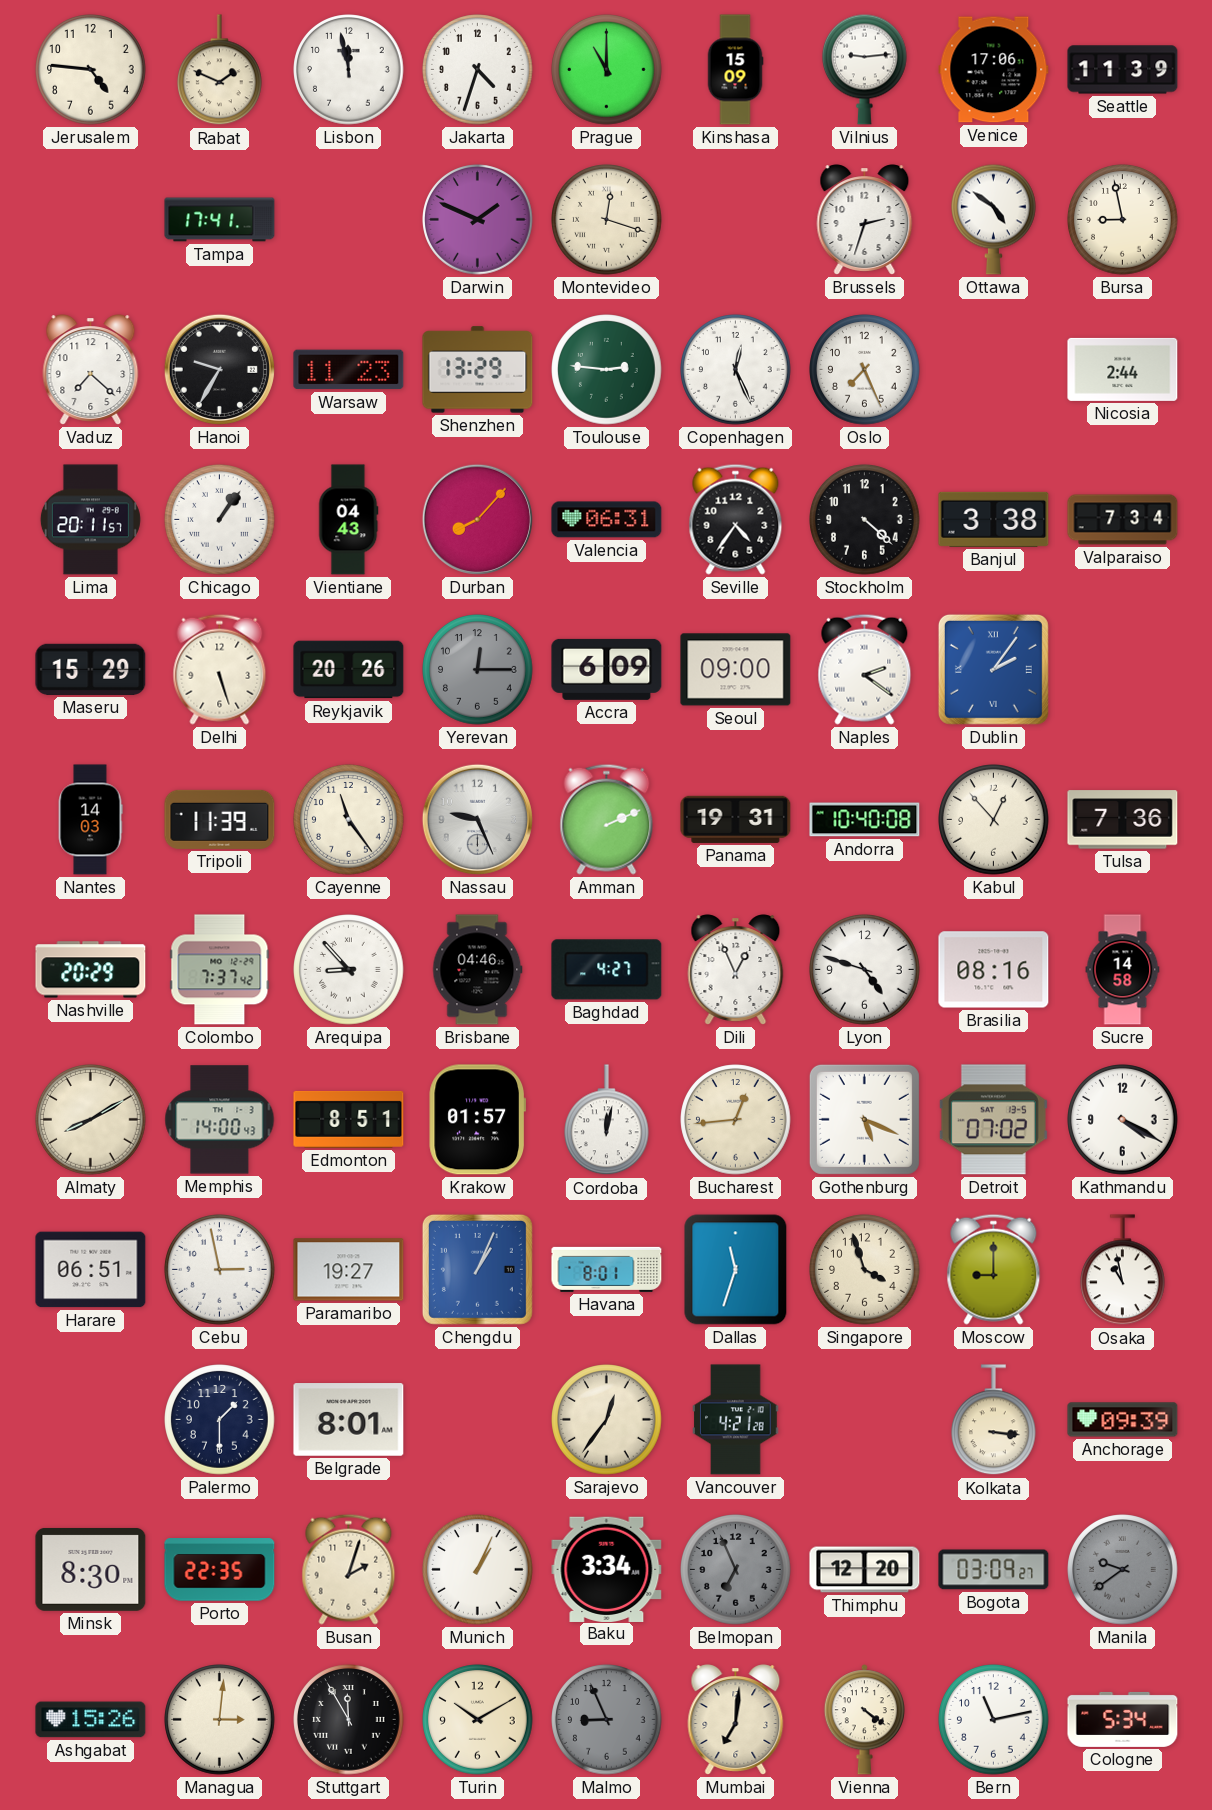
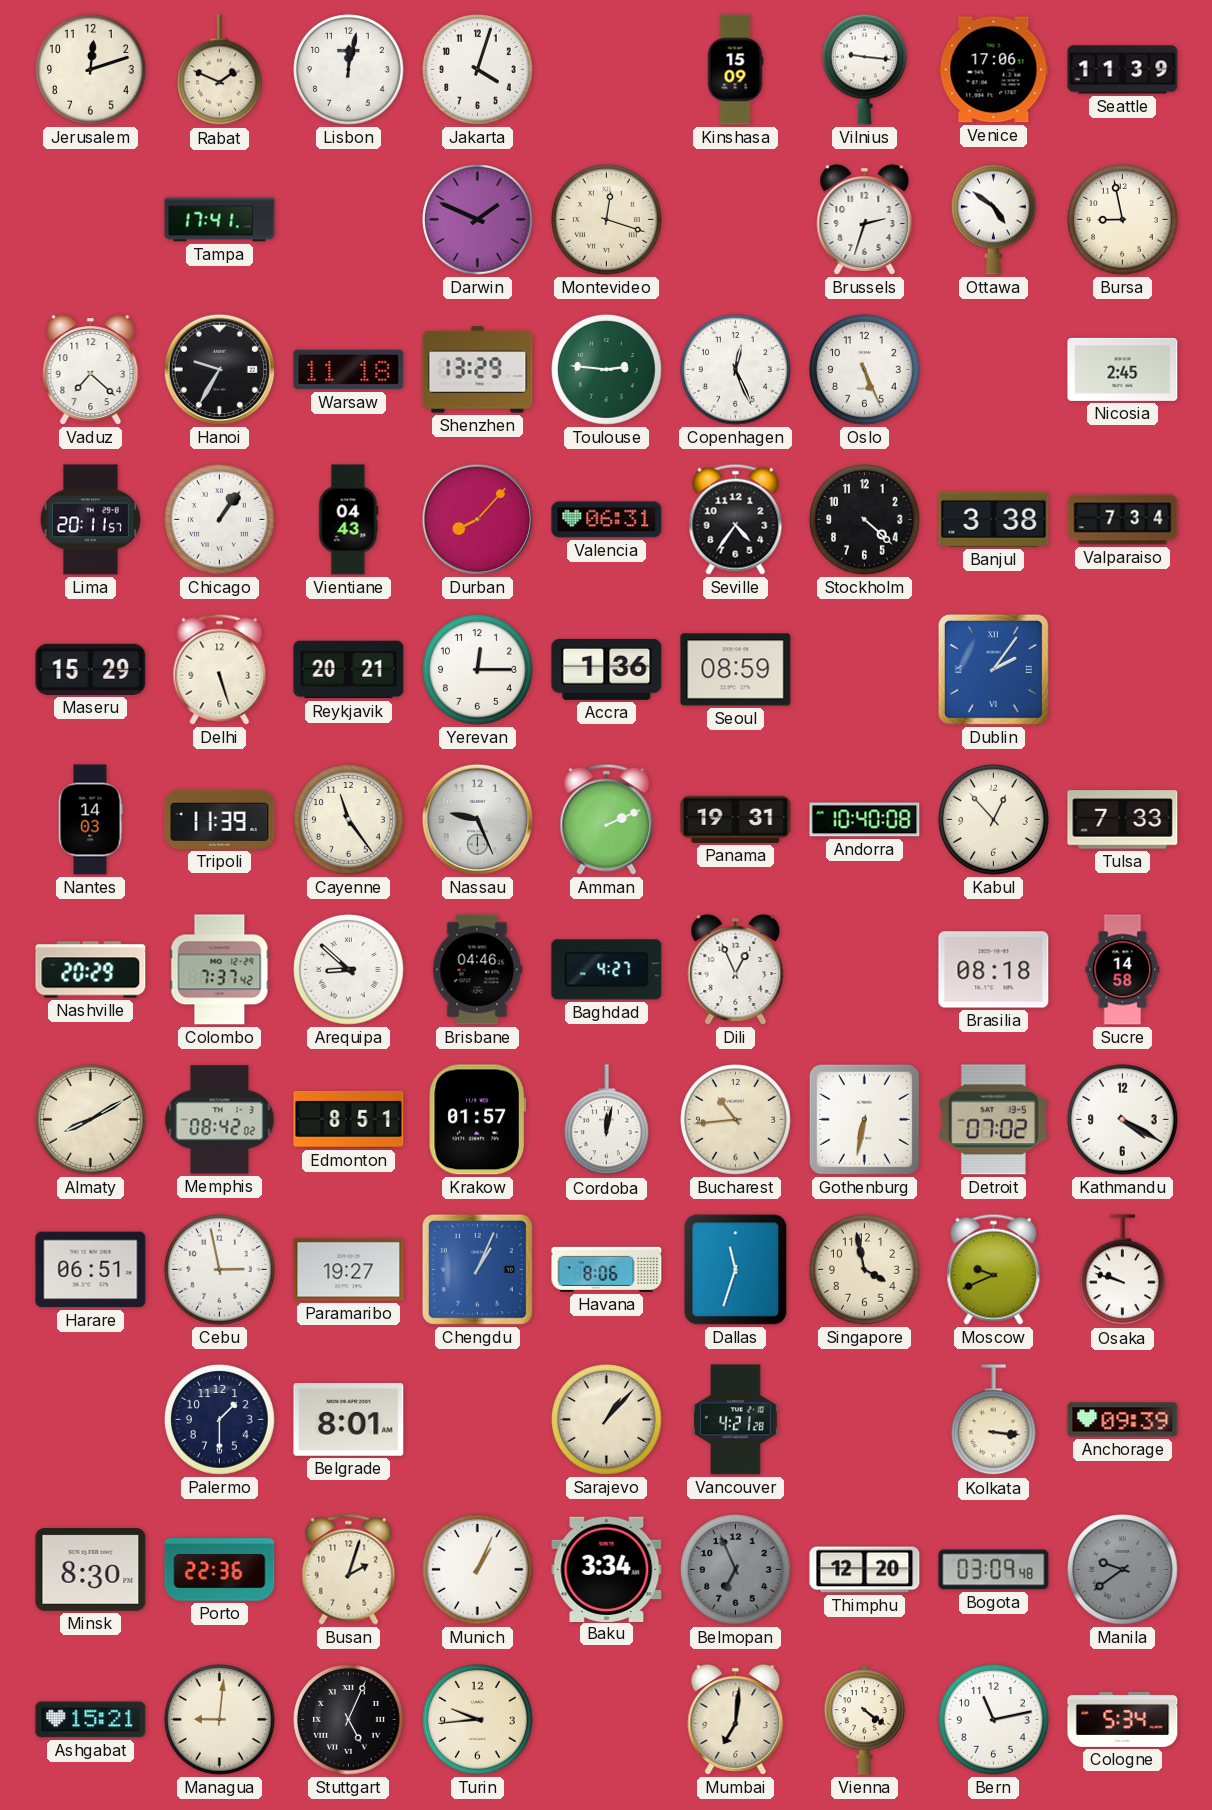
Jerusalem: 4:46 -> 12:12
Lisbon: 11:58 -> 12:02
Jakarta: 4:33 -> 4:03
Prague: 11:00 -> none
Vilnius: 9:14 -> 9:16
Warsaw: 11:23 -> 11:18
Oslo: 7:26 -> 5:26
Nicosia: 2:44 -> 2:45
Reykjavik: 20:26 -> 20:21
Yerevan dial: grey -> white
Accra: 6:09 -> 1:36
Seoul: 09:00 -> 08:59
Naples: 2:21 -> none
Tulsa: 7:36 -> 7:33
Arequipa: 8:53 -> 8:52
Lyon: 4:48 -> none
Brasilia: 08:16 -> 08:18
Memphis: 14:00 -> 08:42
Bucharest: 12:44 -> 10:44
Gothenburg: 5:19 -> 6:32
Havana: 8:01 -> 8:06
Singapore: 3:57 -> 3:58
Moscow: 9:00 -> 9:41
Osaka: 10:58 -> 9:48
Sarajevo: 12:36 -> 1:07
Porto: 22:35 -> 22:36
Bogota: 03:09:27 -> 03:09:48
Ashgabat: 15:26 -> 15:21
Managua: 3:01 -> 9:01
Stuttgart: 11:55 -> 5:04
Turin: 10:10 -> 9:44
Malmo: 8:56 -> none
